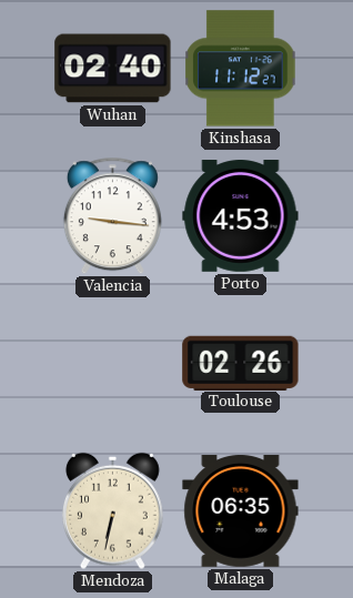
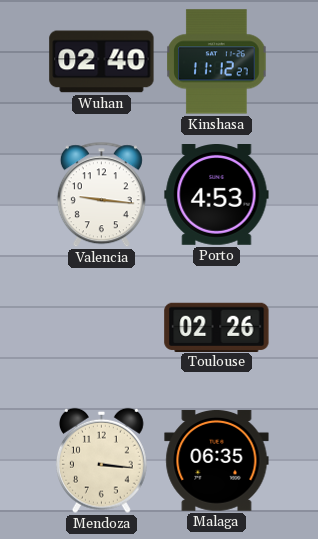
Mendoza: 6:32 -> 3:16
